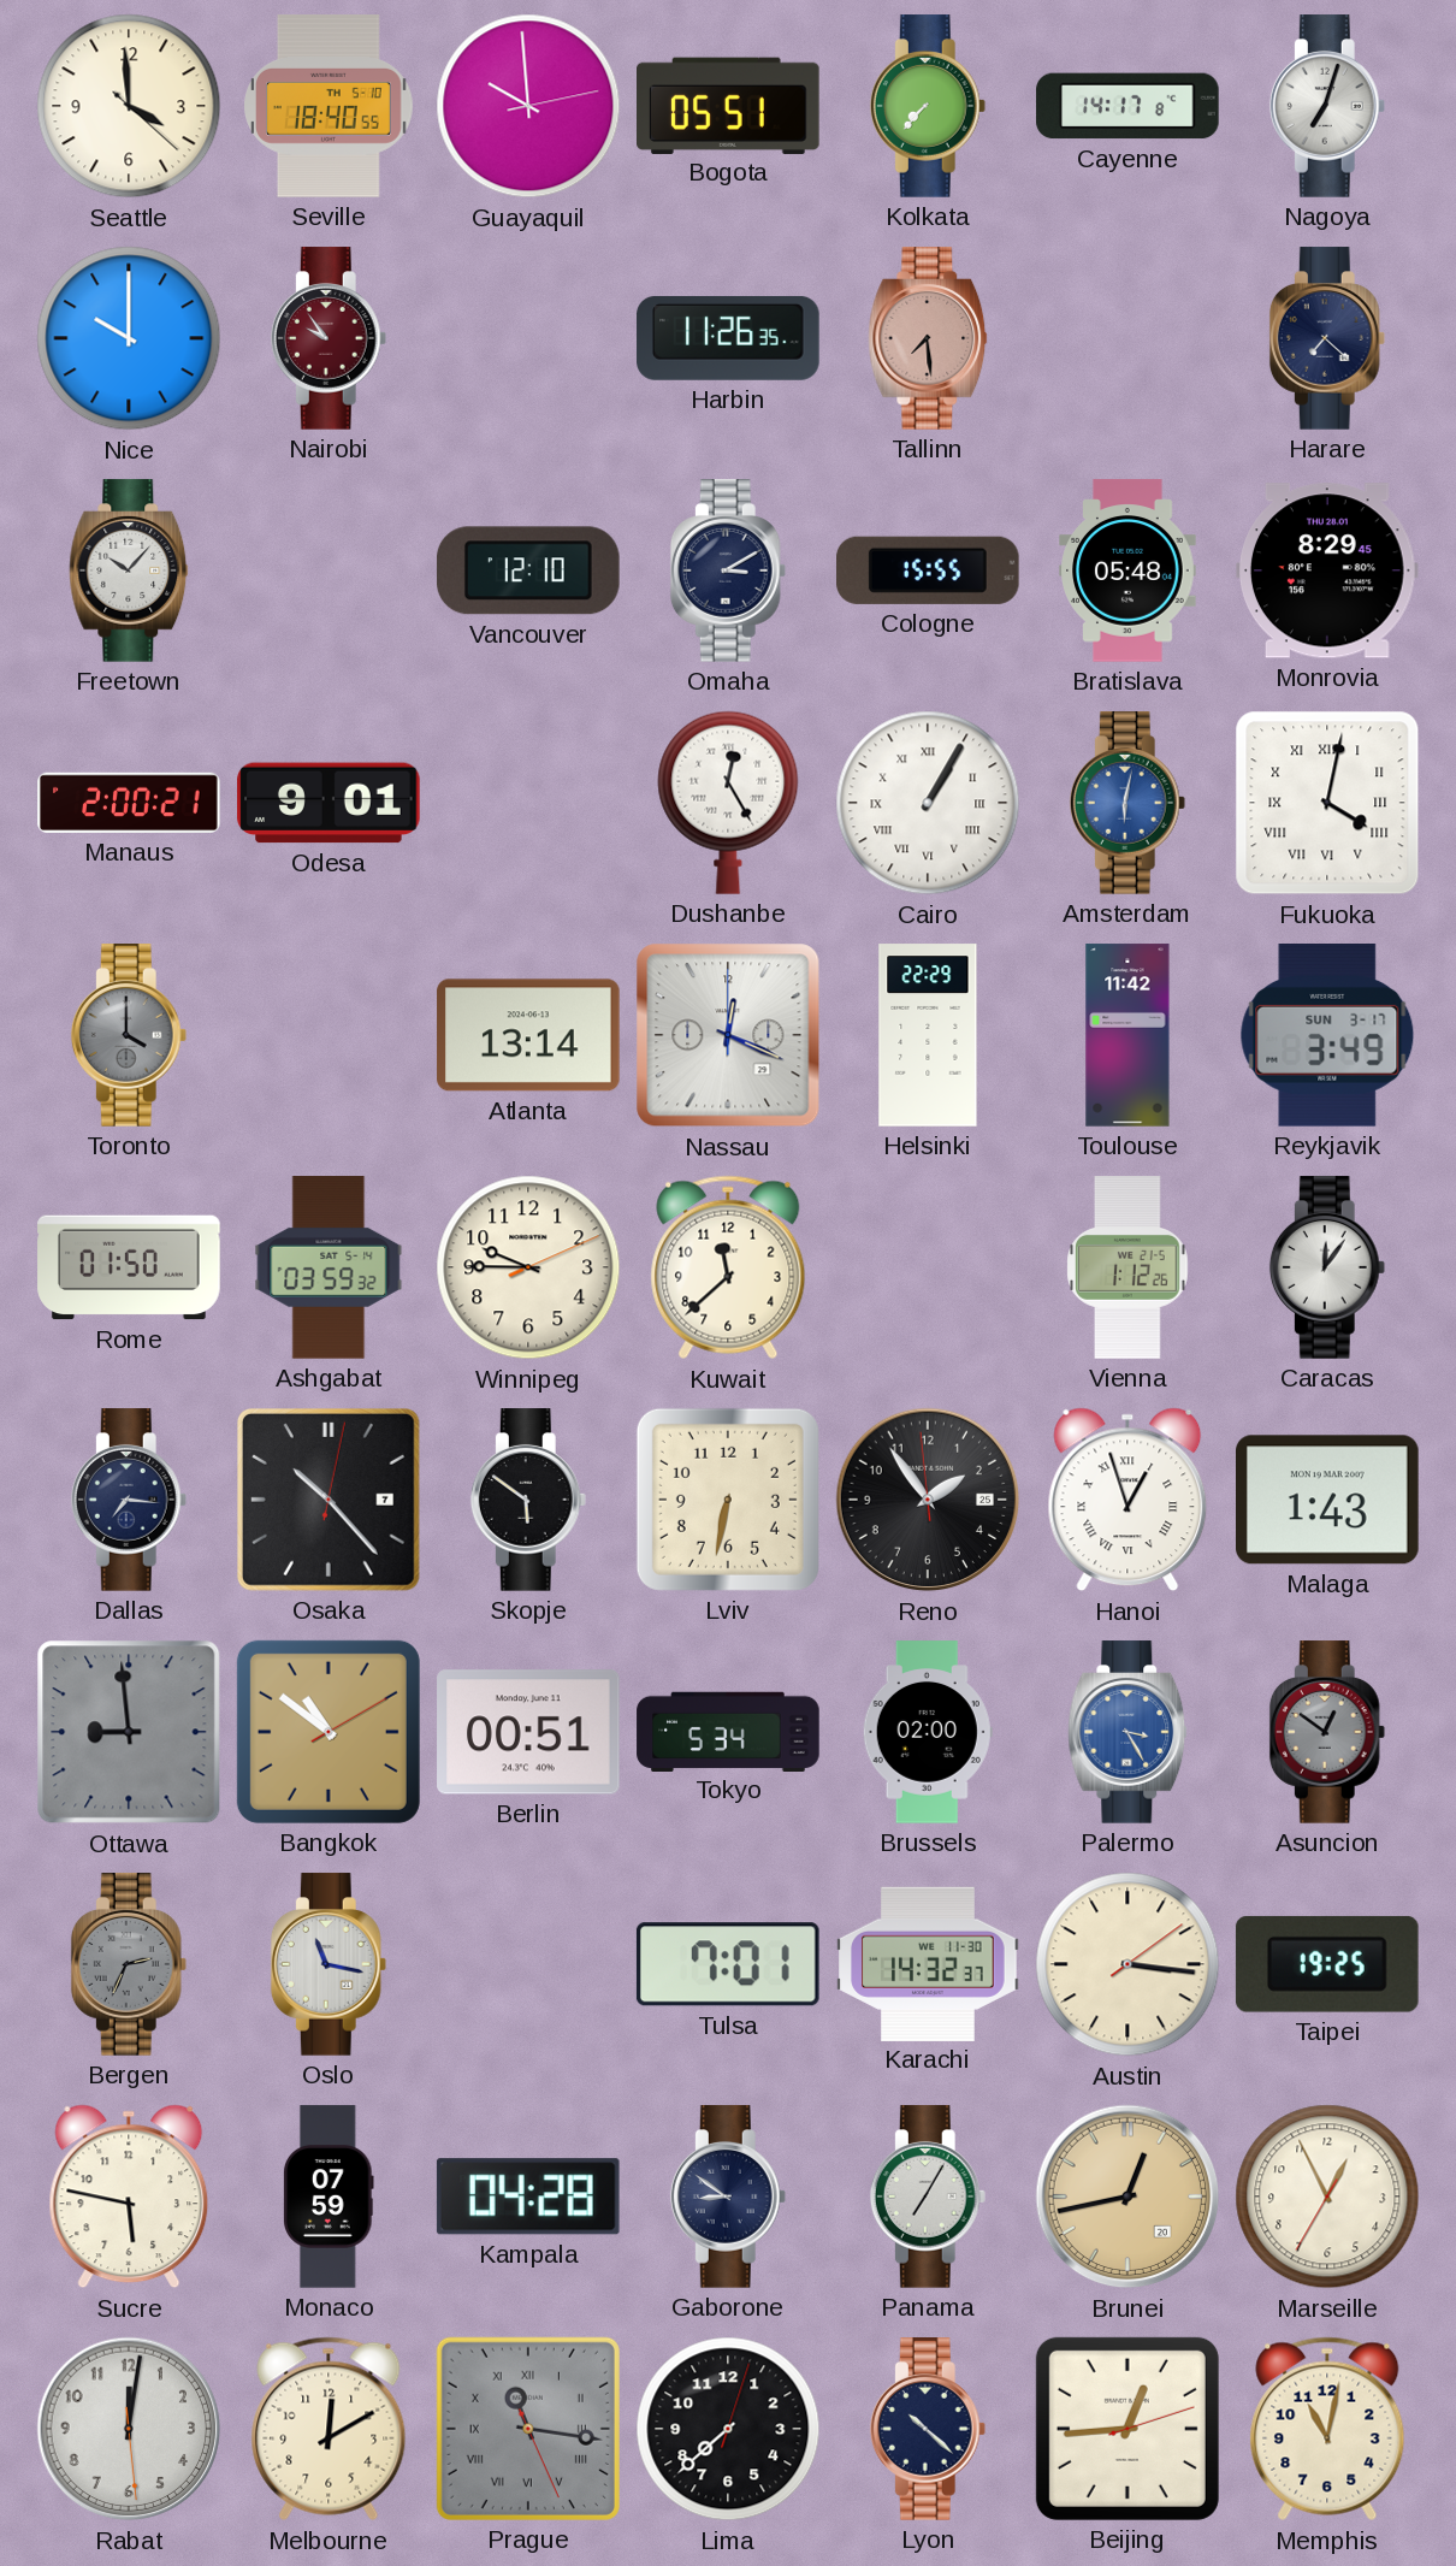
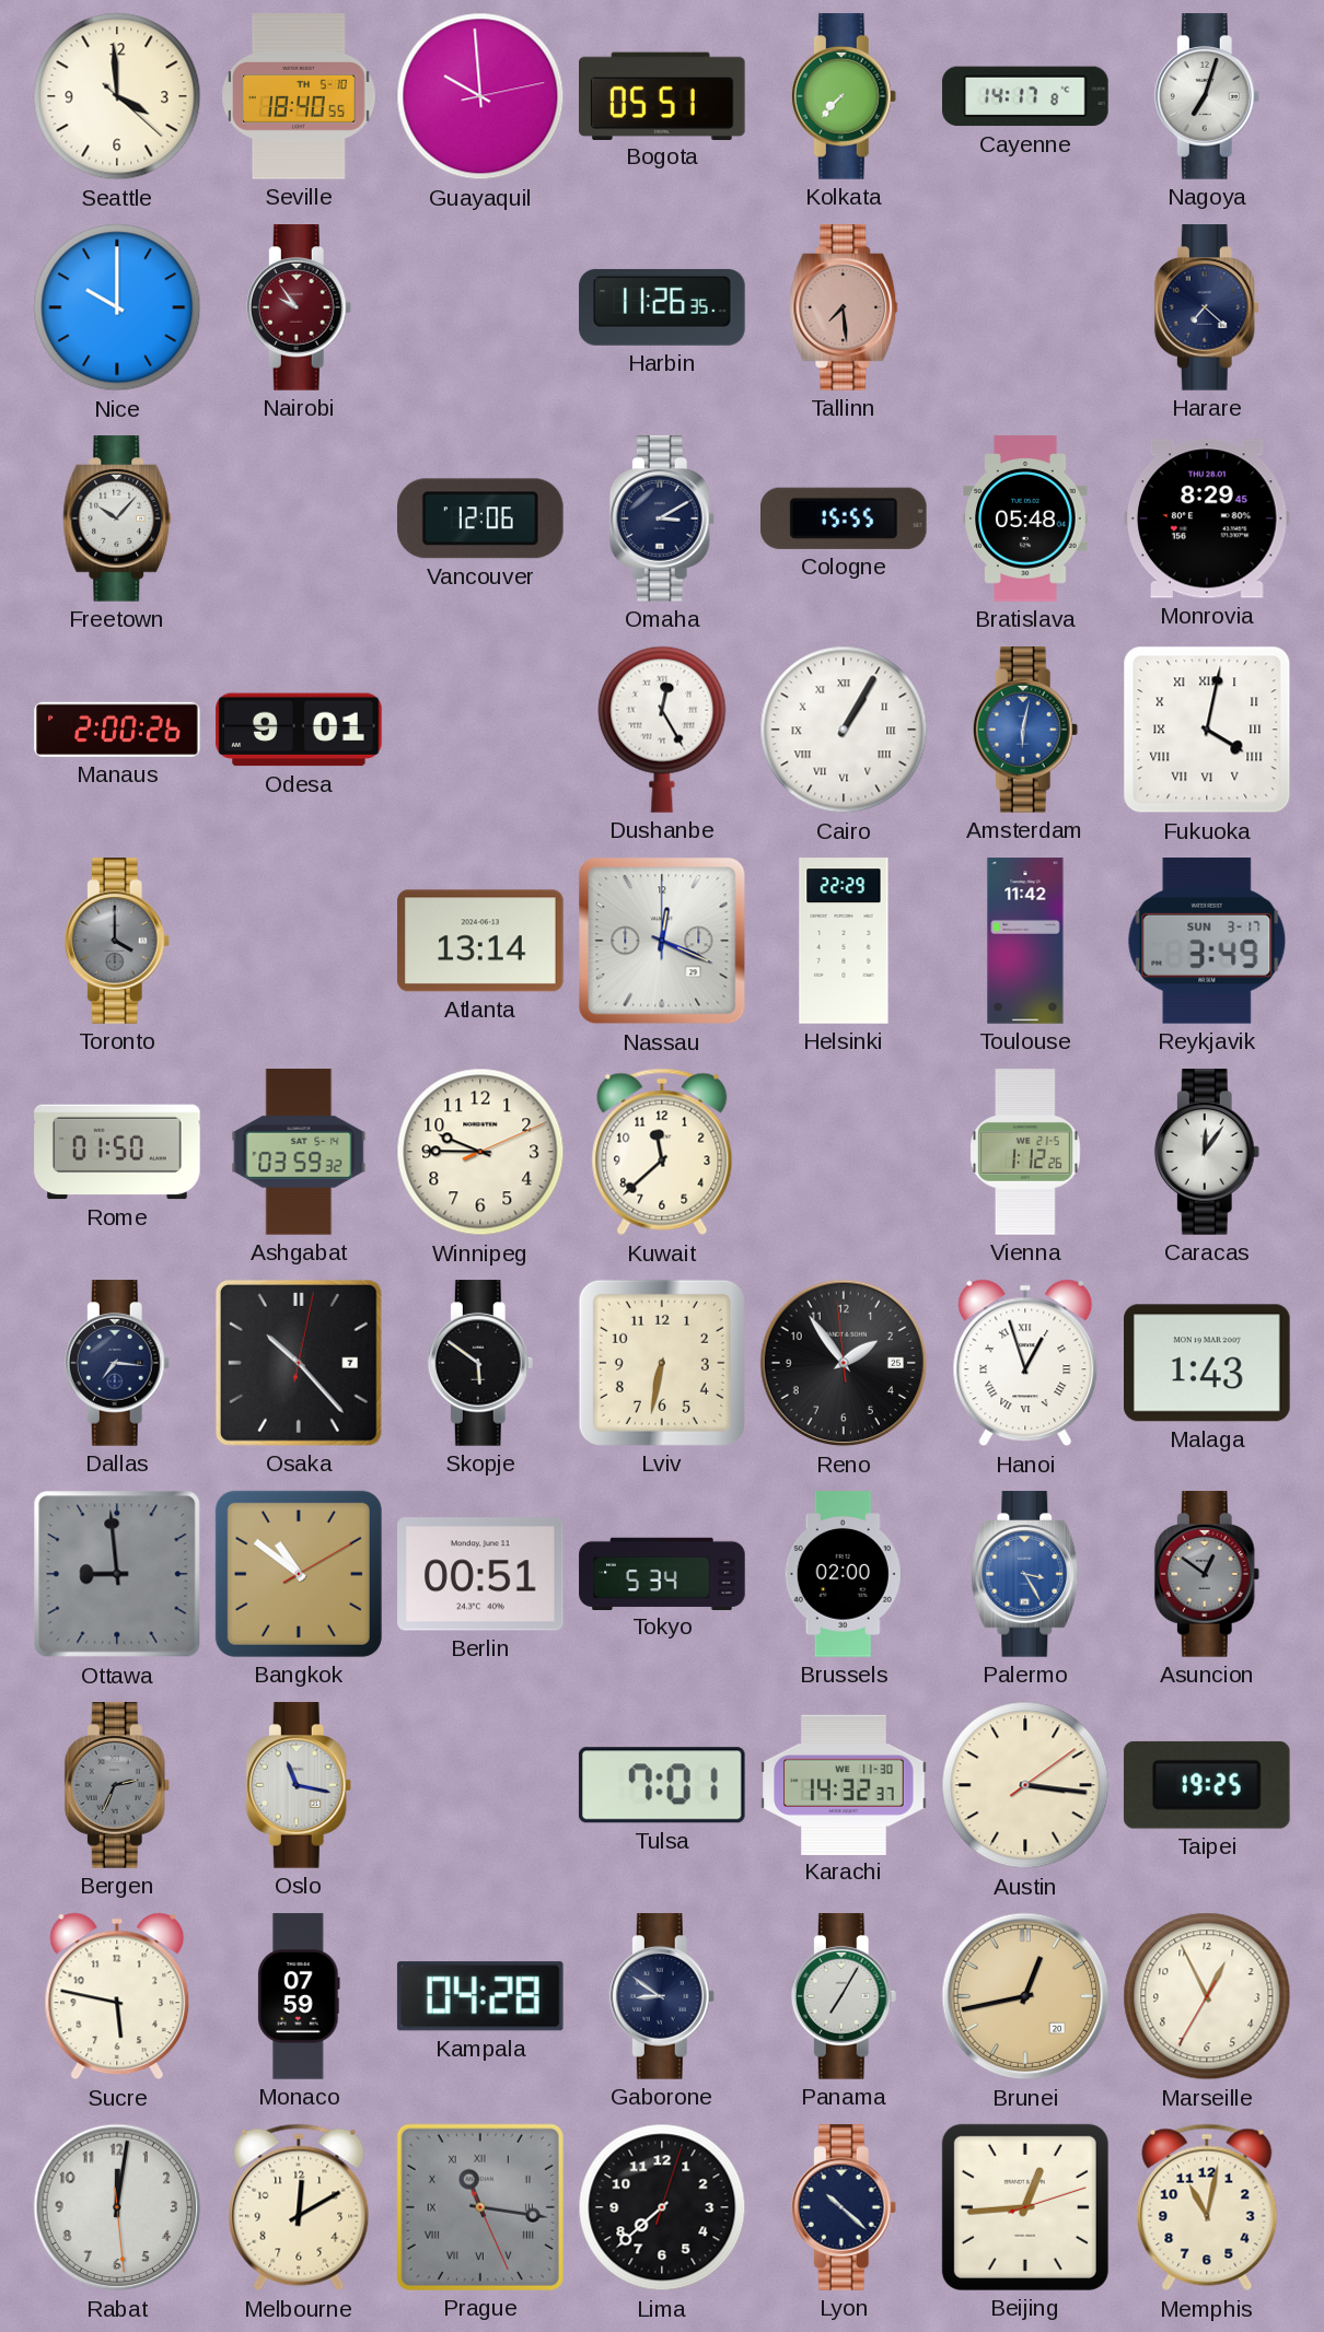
Vancouver: 12:10 -> 12:06
Manaus: 2:00:21 -> 2:00:26
